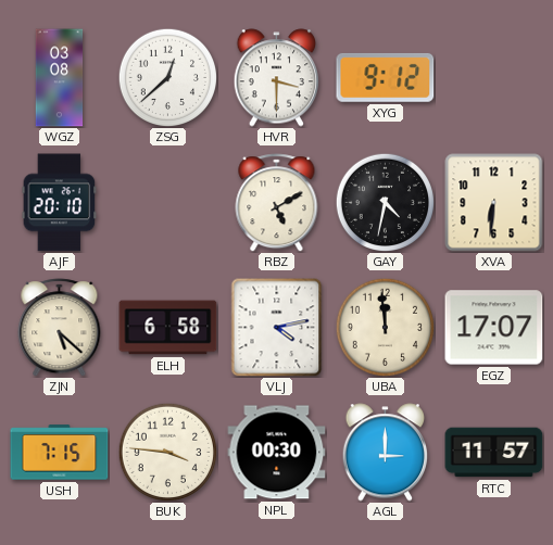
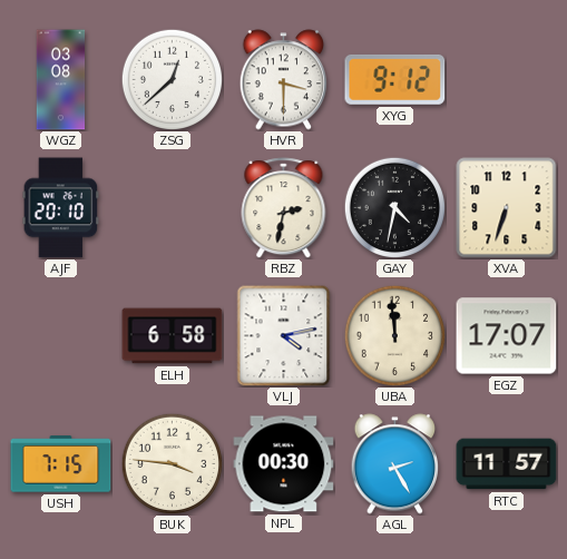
RBZ: 5:10 -> 2:32
XVA: 6:31 -> 6:33
ZJN: 5:22 -> none
AGL: 3:00 -> 2:25
